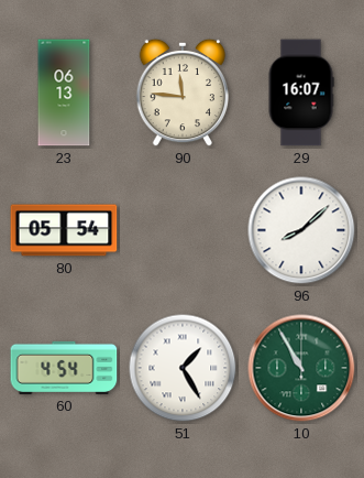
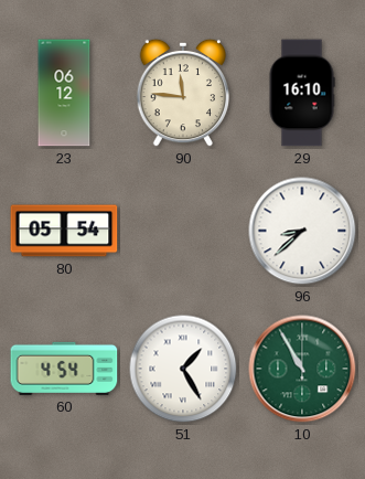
23: 06:13 -> 06:12
29: 16:07 -> 16:10
96: 8:08 -> 8:38
